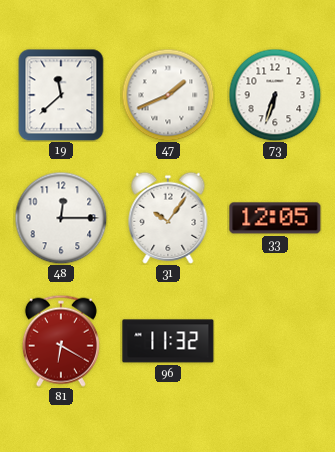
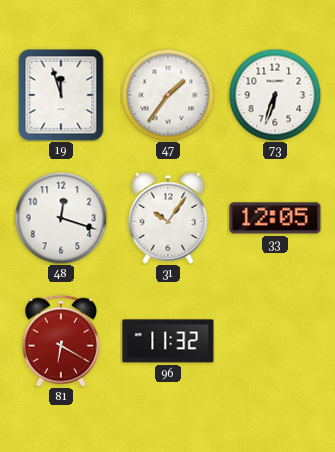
19: 11:38 -> 11:57
47: 1:41 -> 1:36
48: 12:15 -> 12:18
